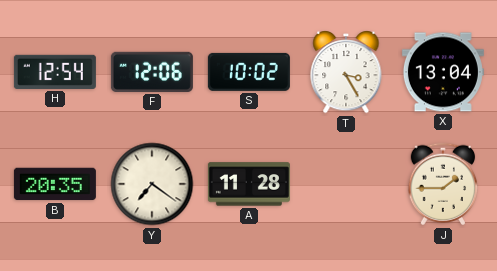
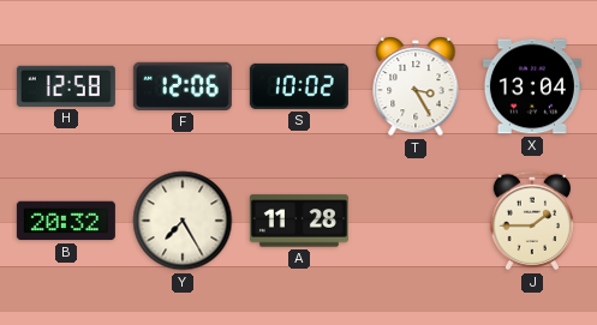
H: 12:54 -> 12:58
B: 20:35 -> 20:32
Y: 7:21 -> 7:25
